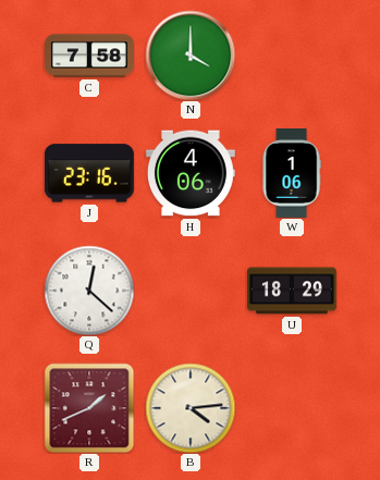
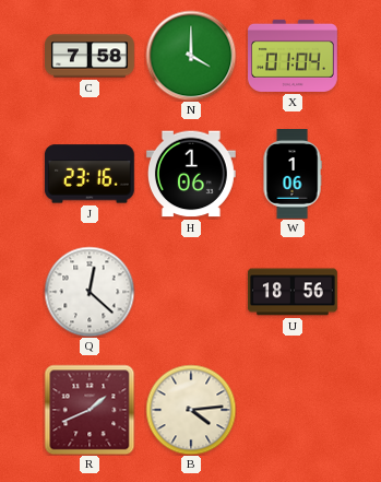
X: none -> 01:04
H: 4:06 -> 1:06
U: 18:29 -> 18:56
